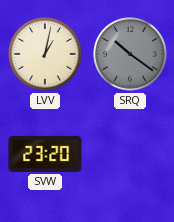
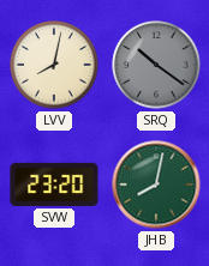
LVV: 1:02 -> 8:02
JHB: none -> 8:02
